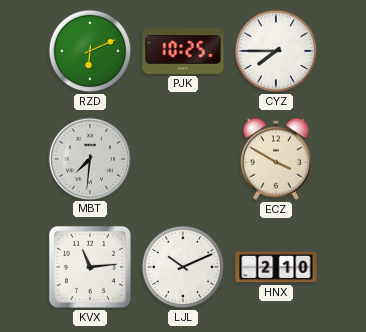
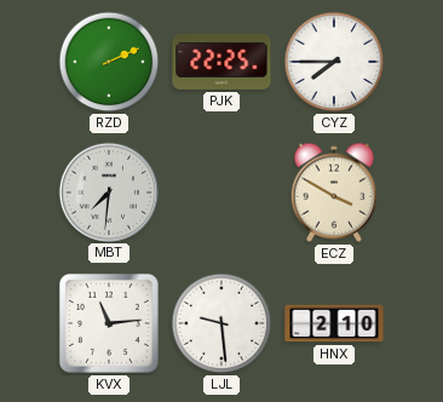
RZD: 6:11 -> 2:11
PJK: 10:25 -> 22:25
LJL: 10:11 -> 9:29
